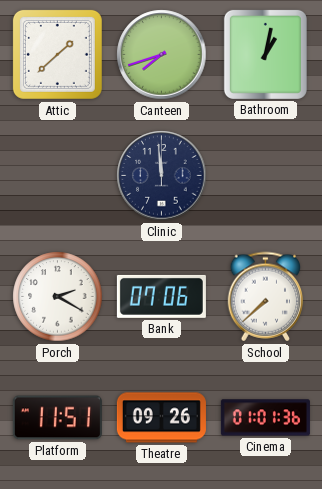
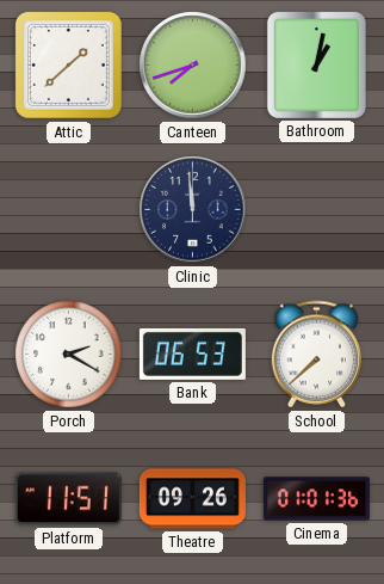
Bank: 07:06 -> 06:53
